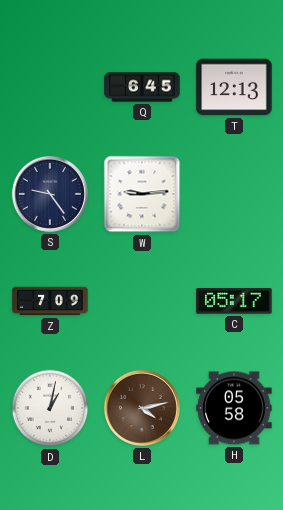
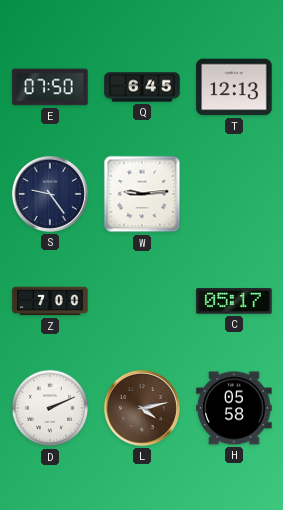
E: none -> 07:50
Z: 7:09 -> 7:00
D: 1:02 -> 2:11
